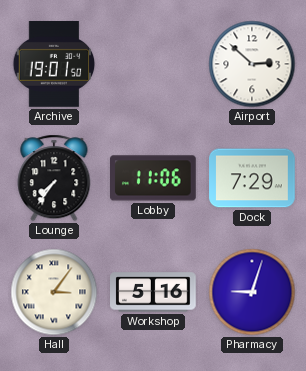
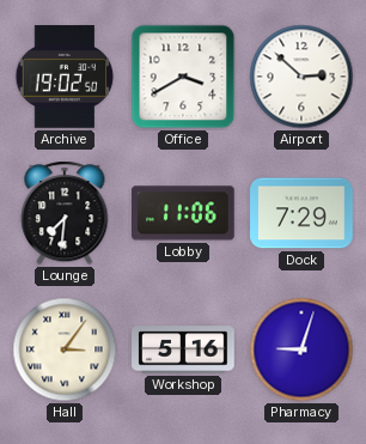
Archive: 19:01 -> 19:02
Office: none -> 3:40
Lounge: 7:36 -> 7:31
